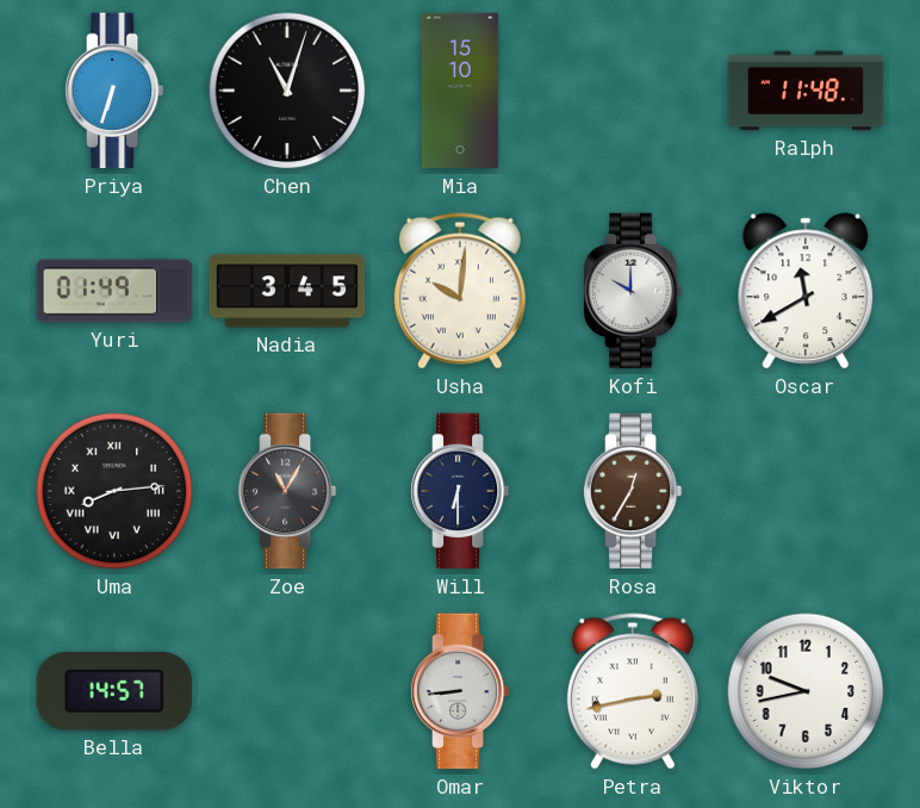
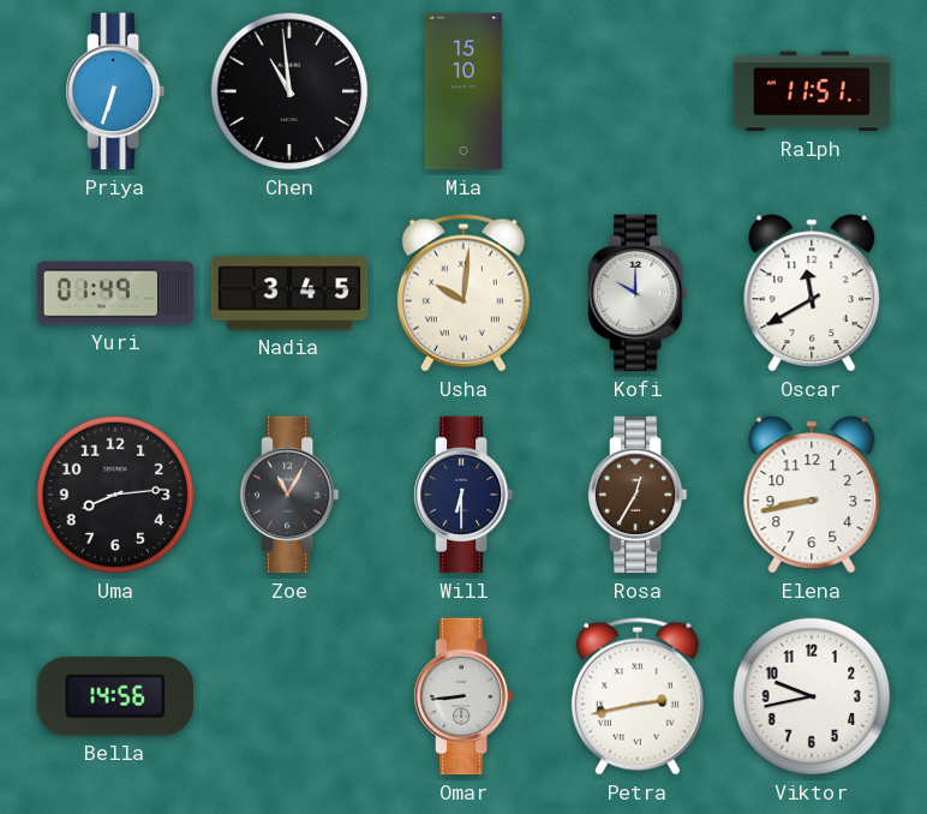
Chen: 11:03 -> 10:59
Ralph: 11:48 -> 11:51
Uma numerals: Roman -> Arabic
Elena: none -> 8:43
Bella: 14:57 -> 14:56
